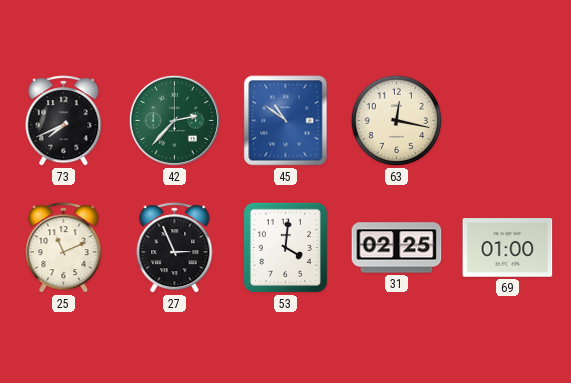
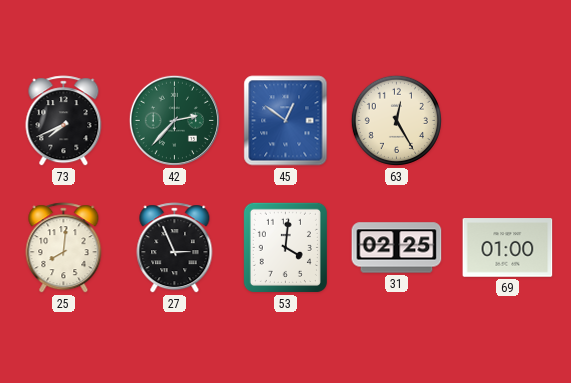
45: 10:51 -> 12:51
63: 12:17 -> 12:25
25: 11:11 -> 8:01
